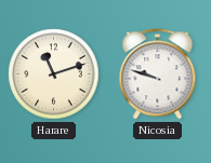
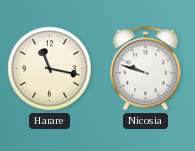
Harare: 11:12 -> 11:17
